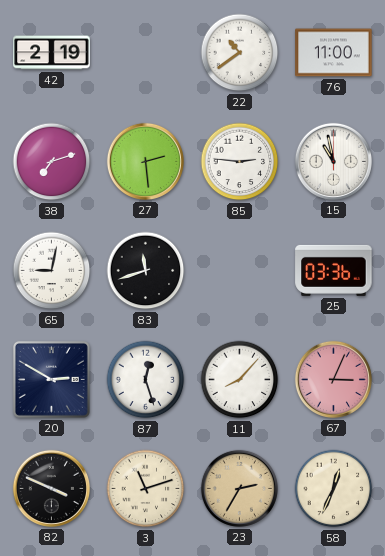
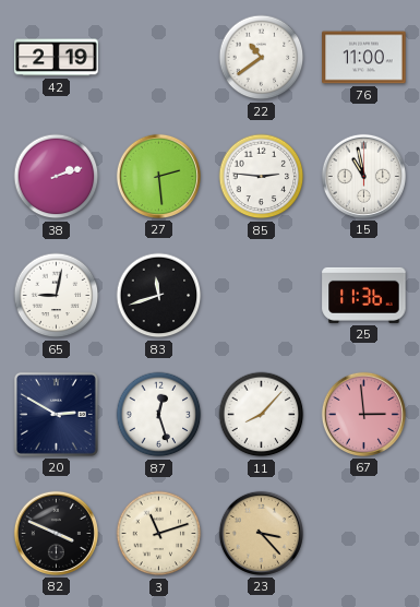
38: 7:12 -> 2:12
25: 03:36 -> 11:36
67: 3:04 -> 2:59
23: 2:35 -> 3:23
58: 12:34 -> none
